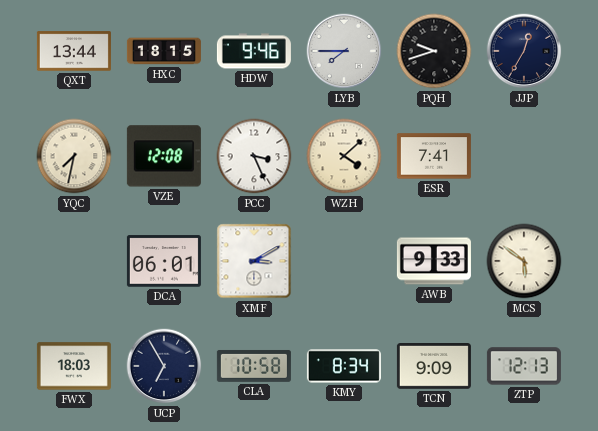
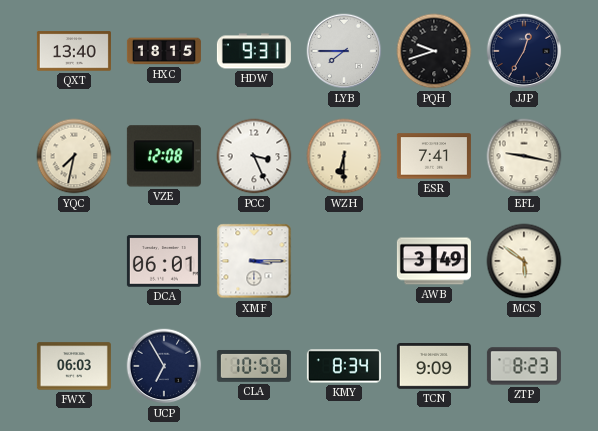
QXT: 13:44 -> 13:40
HDW: 9:46 -> 9:31
WZH: 4:08 -> 6:30
EFL: none -> 9:17
XMF: 3:10 -> 3:15
AWB: 9:33 -> 3:49
FWX: 18:03 -> 06:03
ZTP: 12:13 -> 8:23
